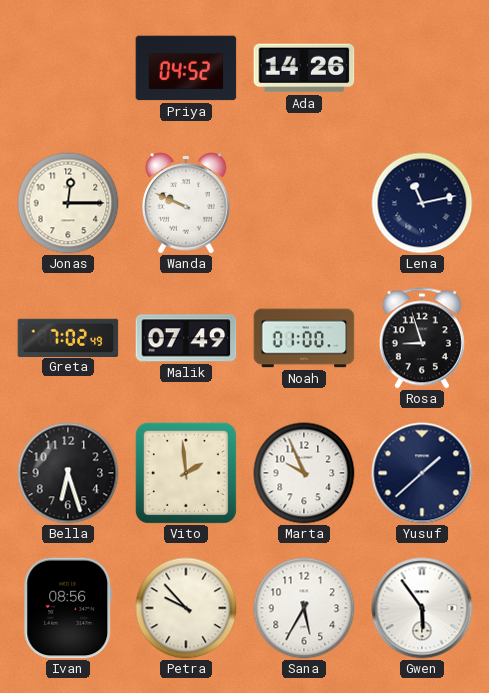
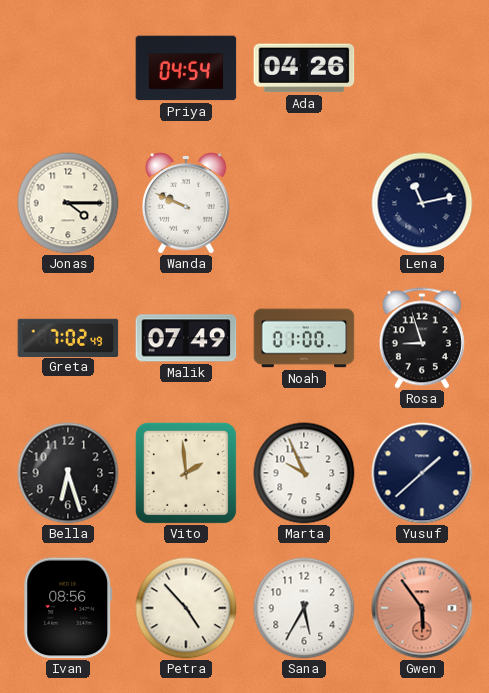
Priya: 04:52 -> 04:54
Ada: 14:26 -> 04:26
Jonas: 12:15 -> 4:15
Petra: 9:53 -> 4:53
Gwen dial: white -> salmon
